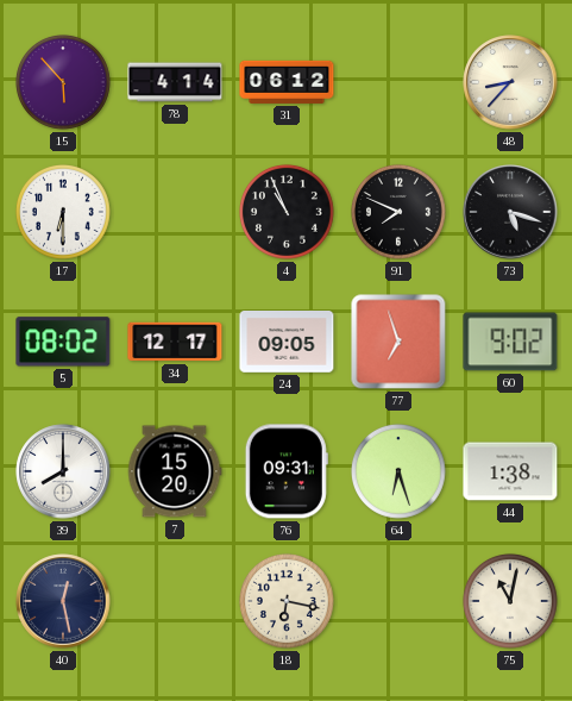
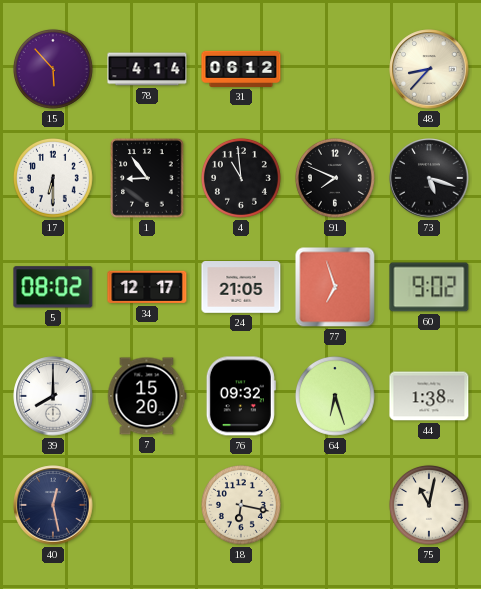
1: none -> 8:54
4: 10:56 -> 10:59
24: 09:05 -> 21:05
76: 09:31 -> 09:32
